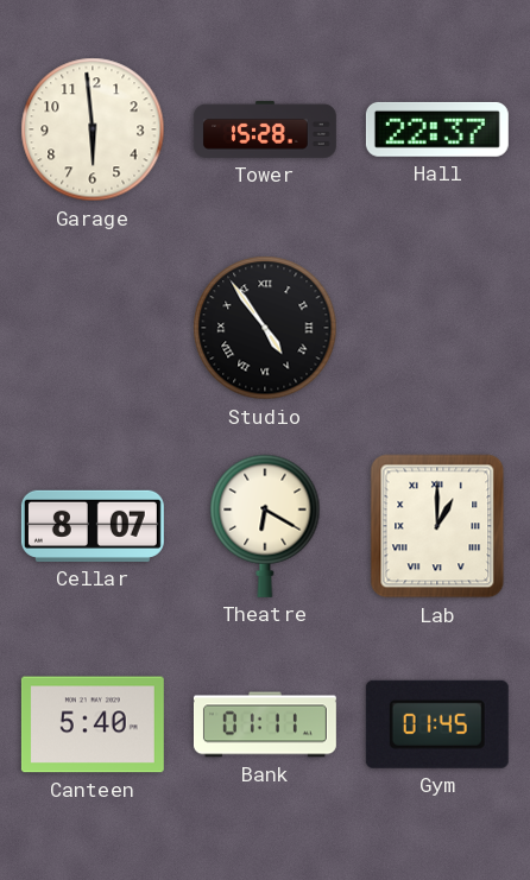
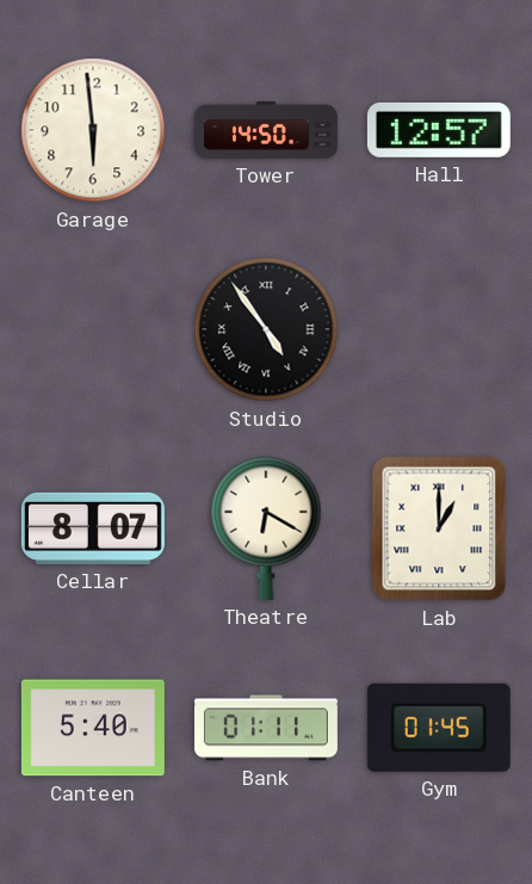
Tower: 15:28 -> 14:50
Hall: 22:37 -> 12:57
